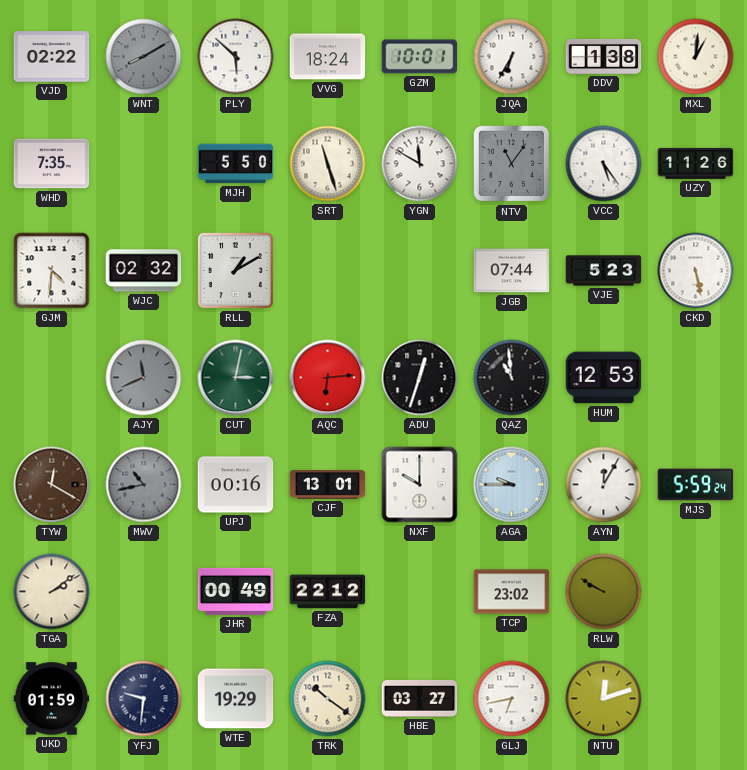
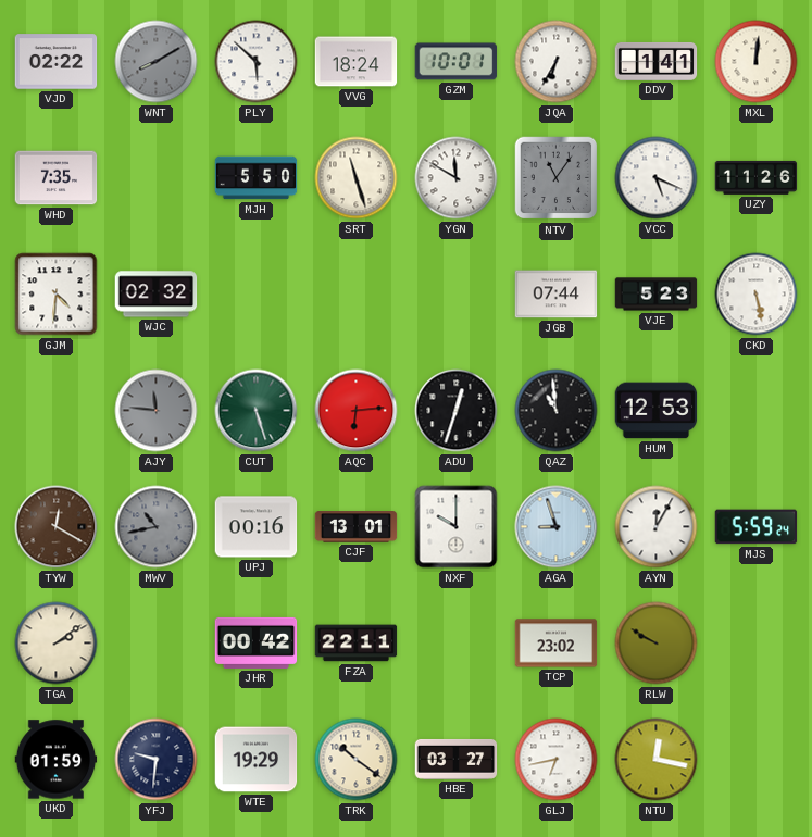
DDV: 1:38 -> 1:41
MXL: 1:01 -> 12:01
VCC: 5:24 -> 5:19
RLL: 1:10 -> none
AJY: 11:41 -> 11:46
CUT: 3:02 -> 5:27
AGA: 9:45 -> 8:57
JHR: 00:49 -> 00:42
FZA: 22:12 -> 22:11
NTU: 12:12 -> 12:17
